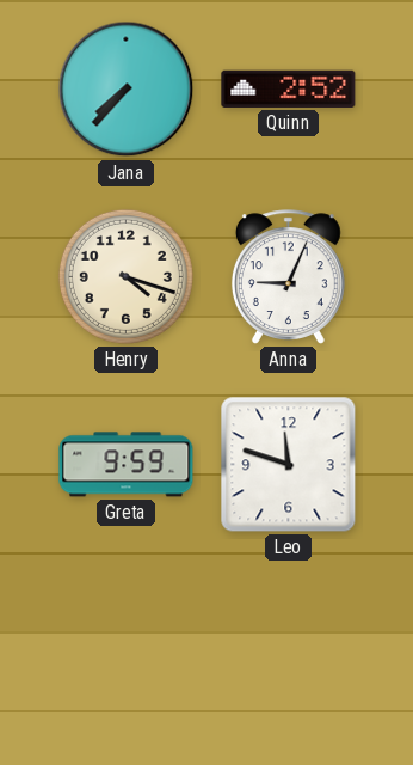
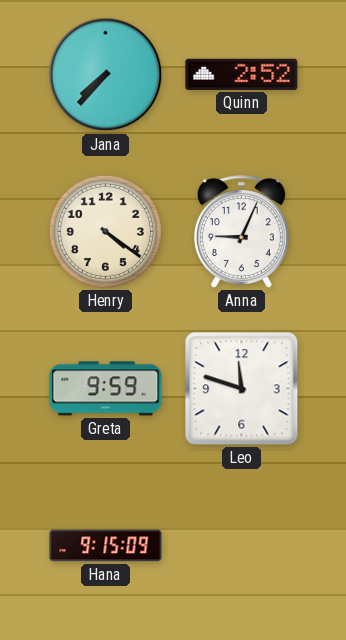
Henry: 4:18 -> 4:21
Hana: none -> 9:15
